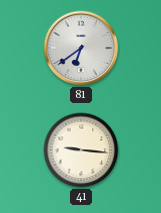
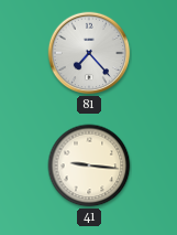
81: 6:39 -> 7:23
